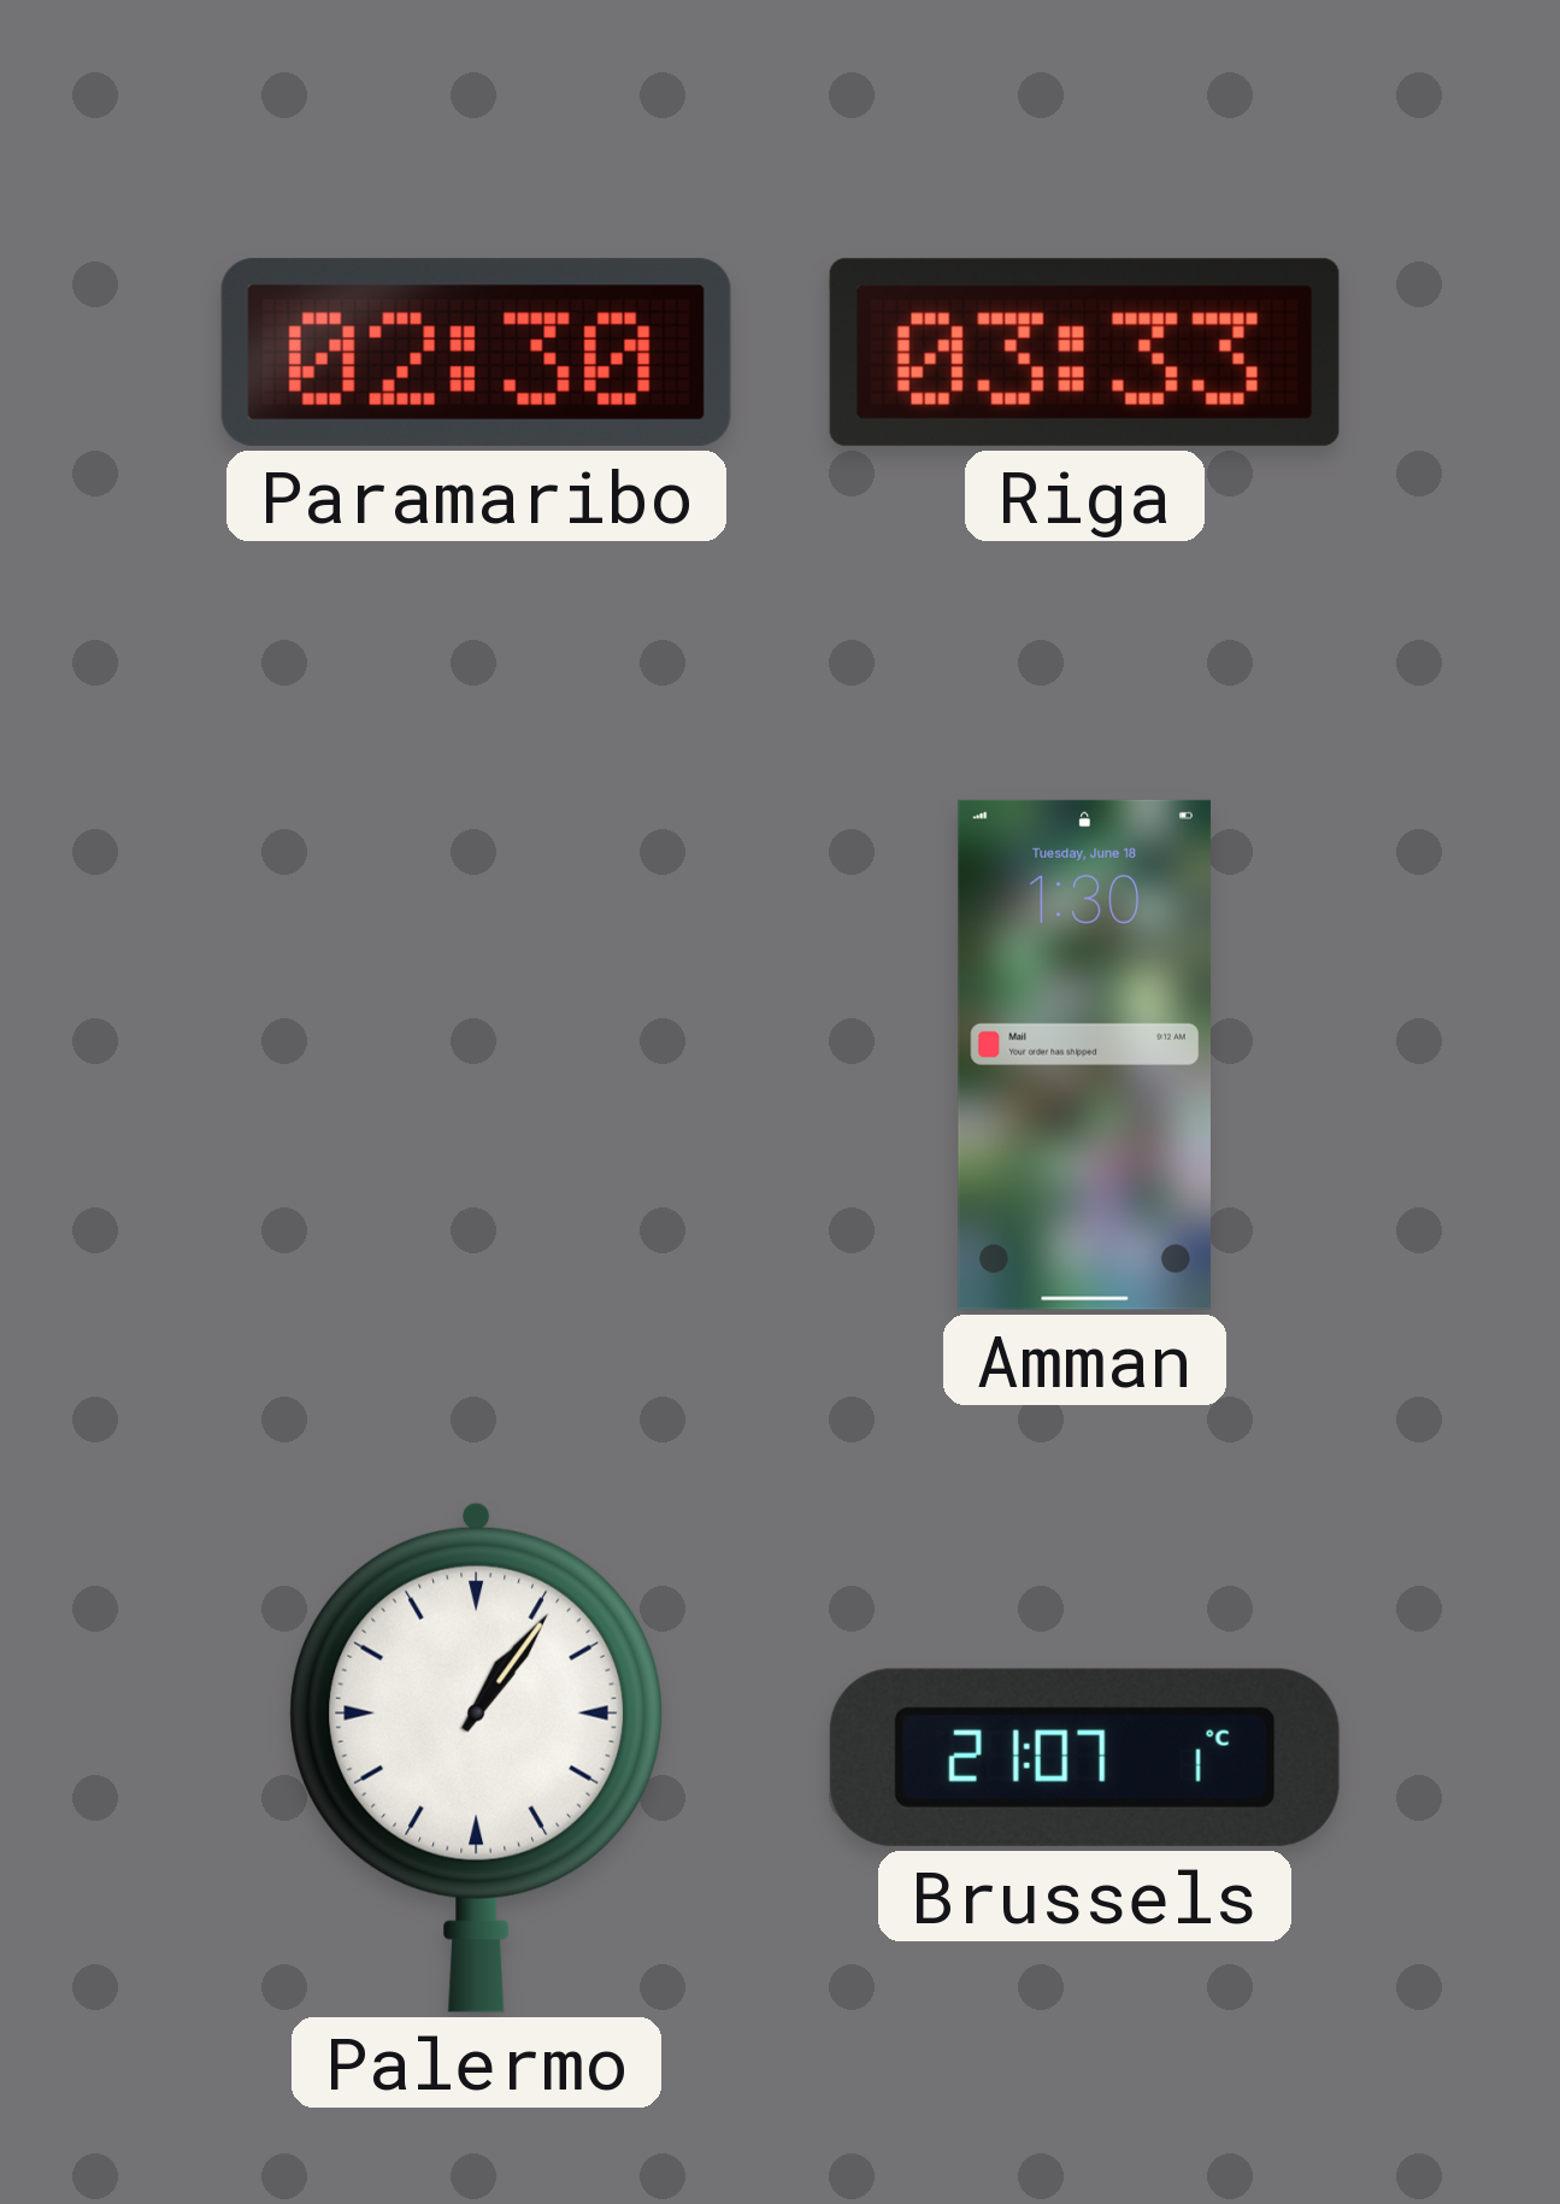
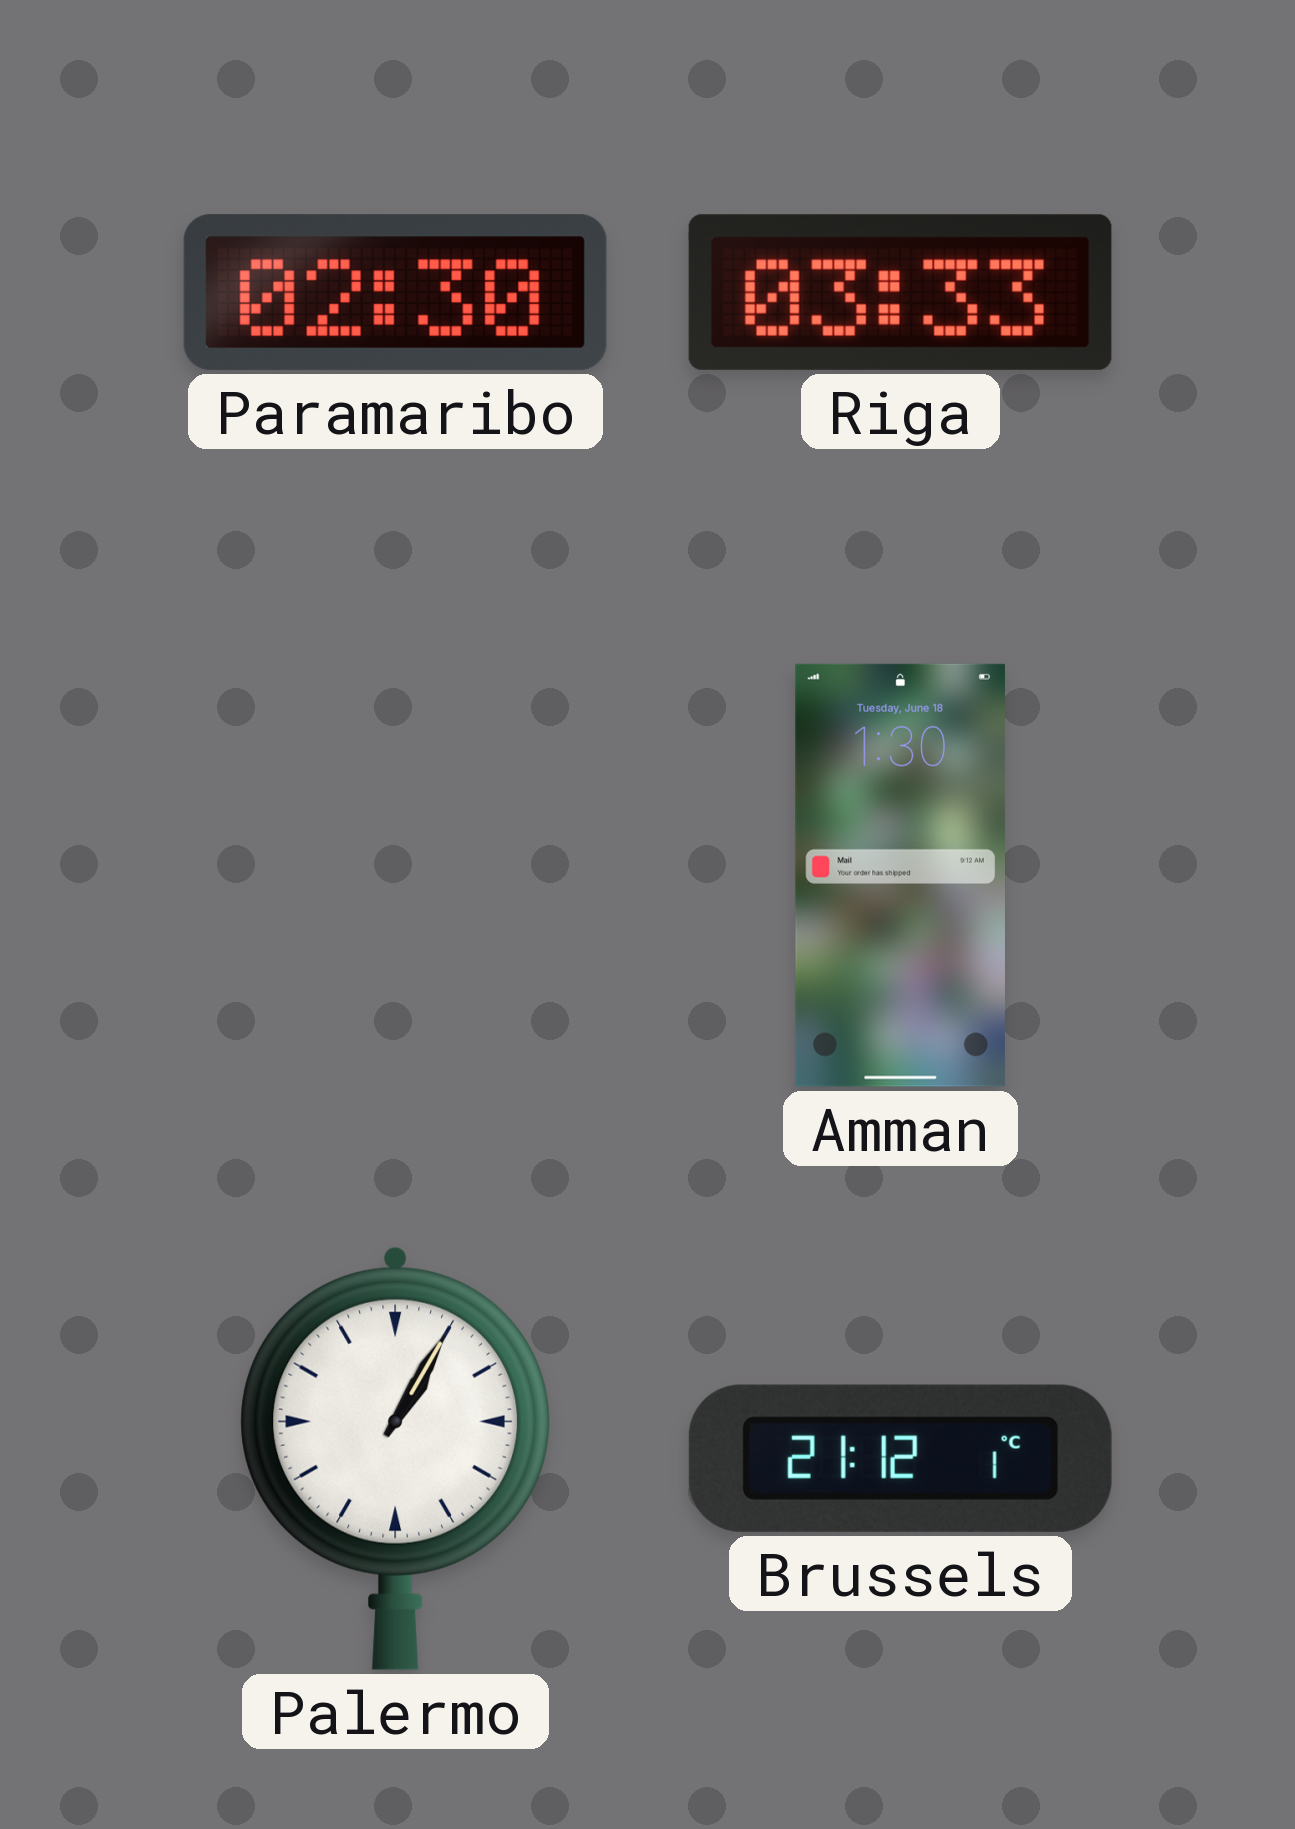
Palermo: 1:06 -> 1:05
Brussels: 21:07 -> 21:12
